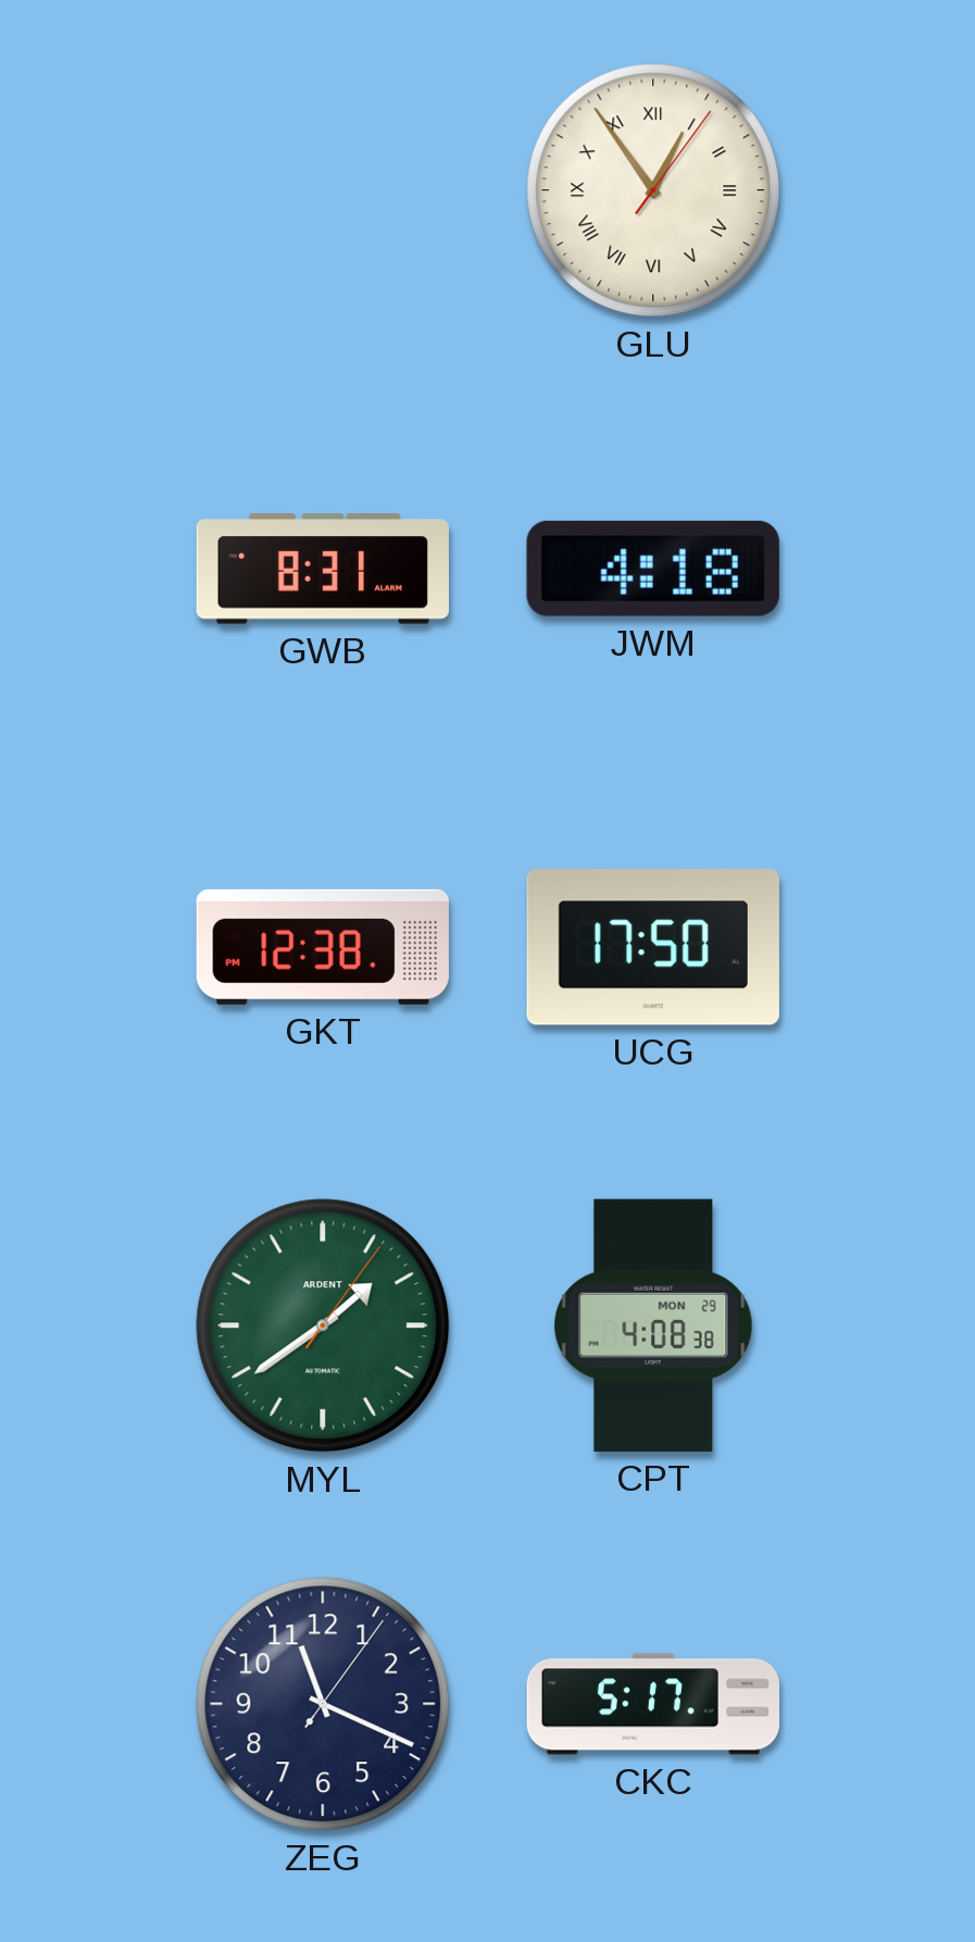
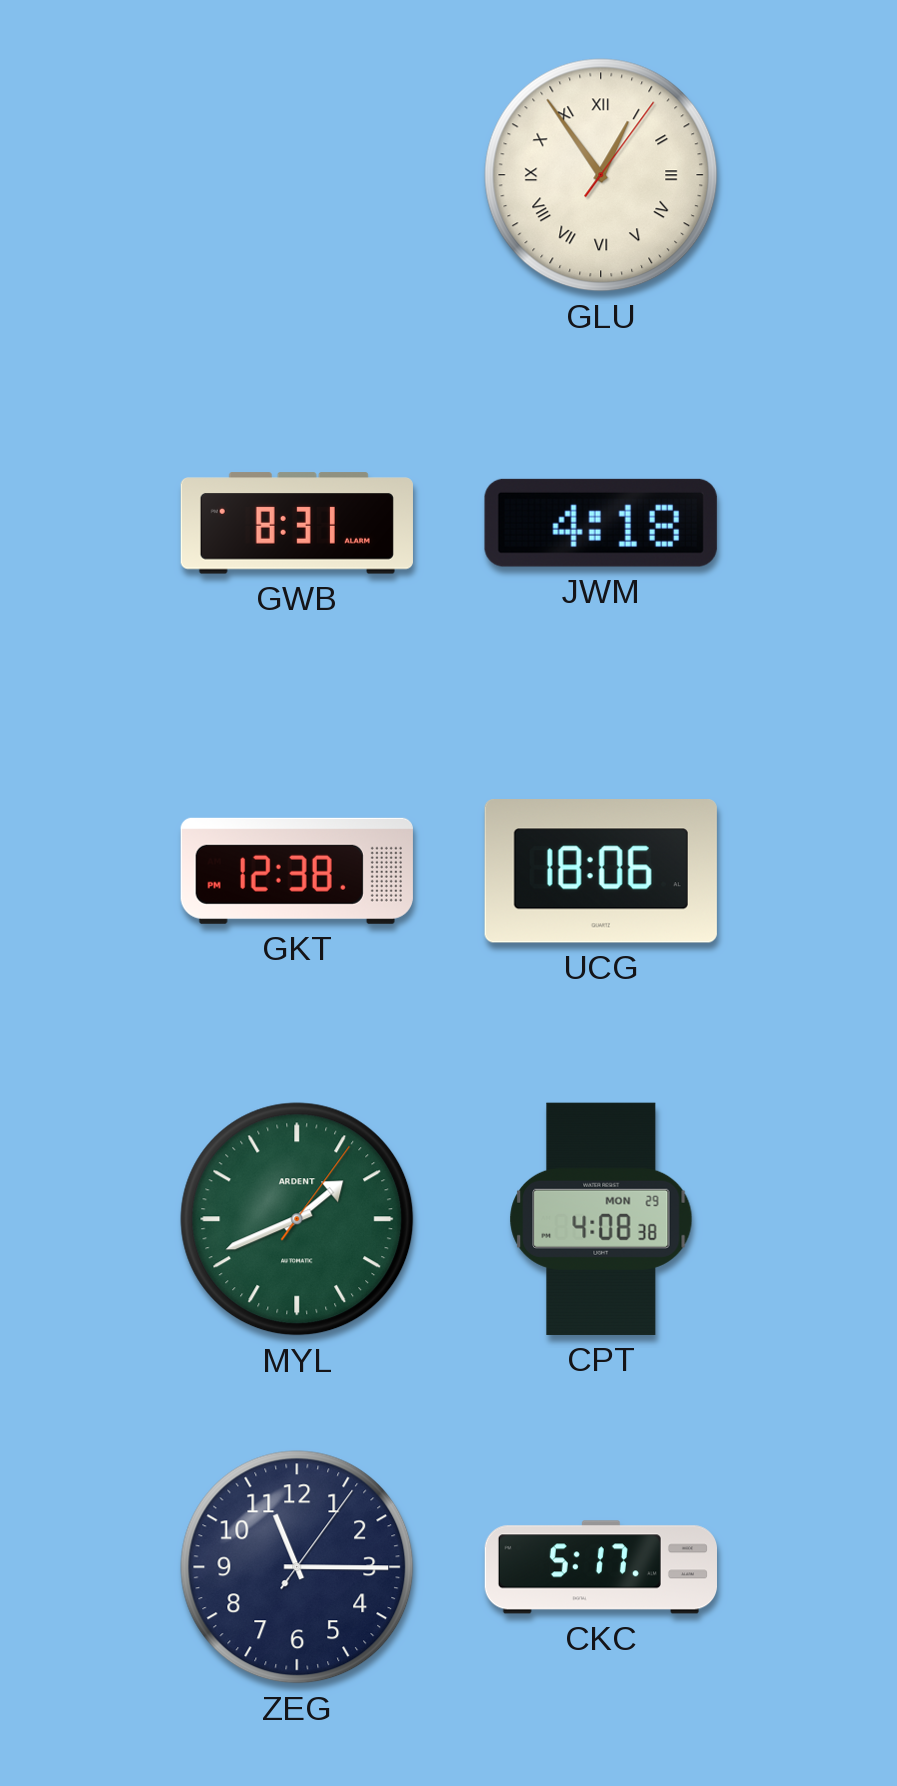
UCG: 17:50 -> 18:06
MYL: 1:39 -> 1:41
ZEG: 11:19 -> 11:15
